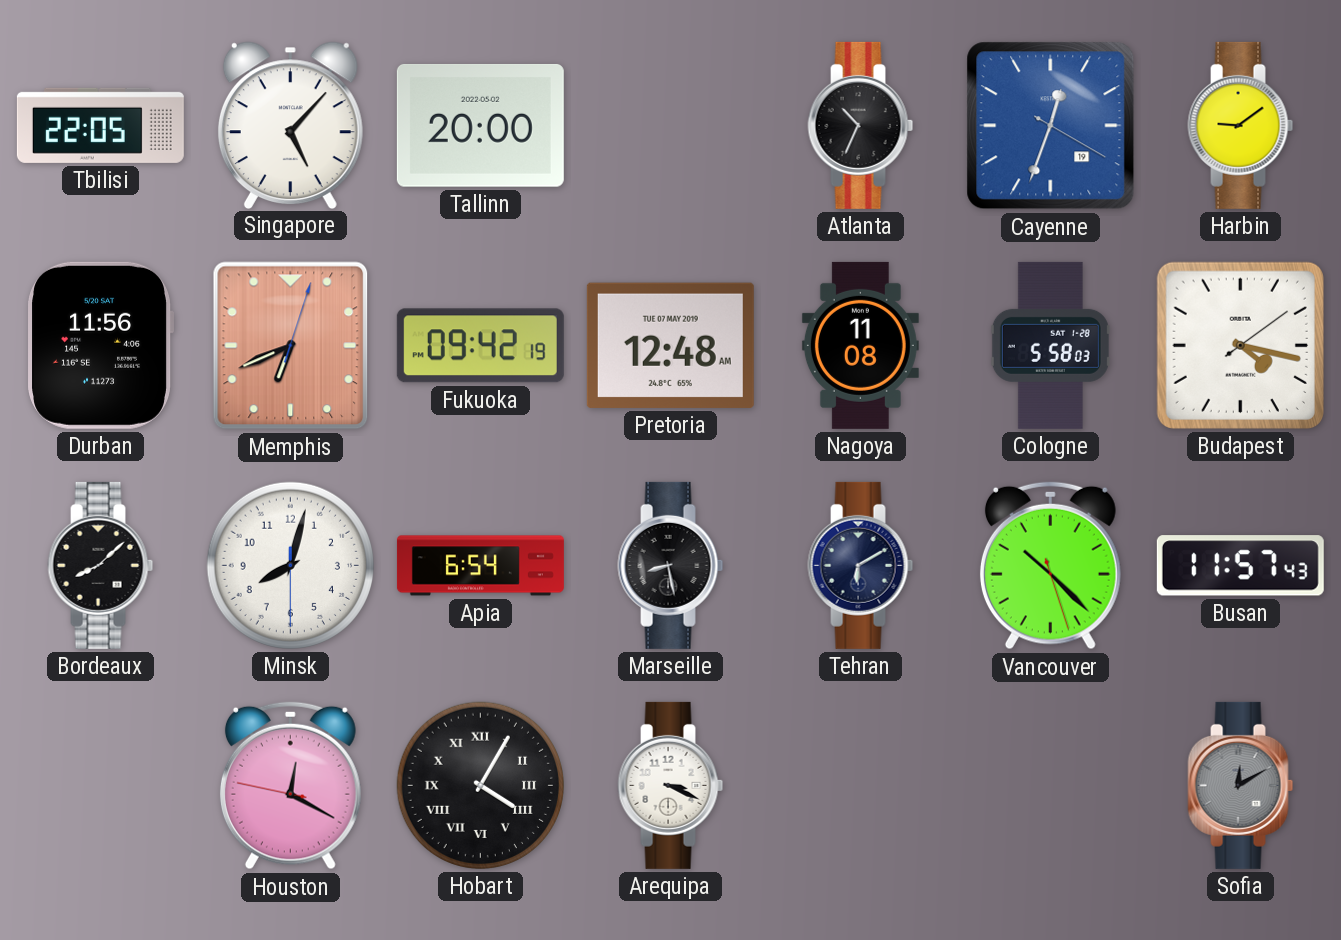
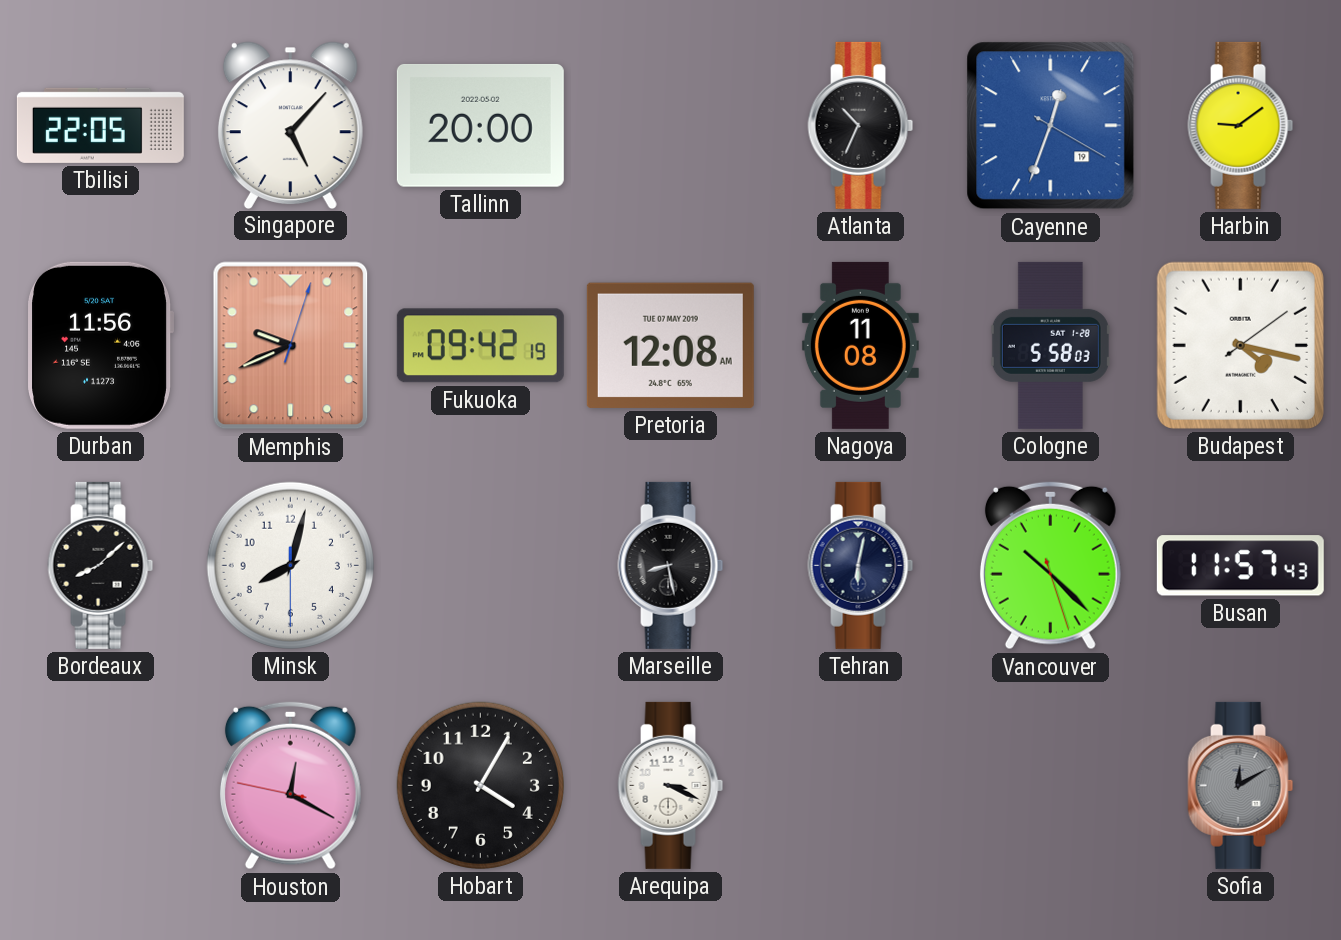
Memphis: 6:41 -> 9:41
Pretoria: 12:48 -> 12:08
Apia: 6:54 -> none
Tehran: 6:10 -> 6:02
Hobart numerals: Roman -> Arabic
